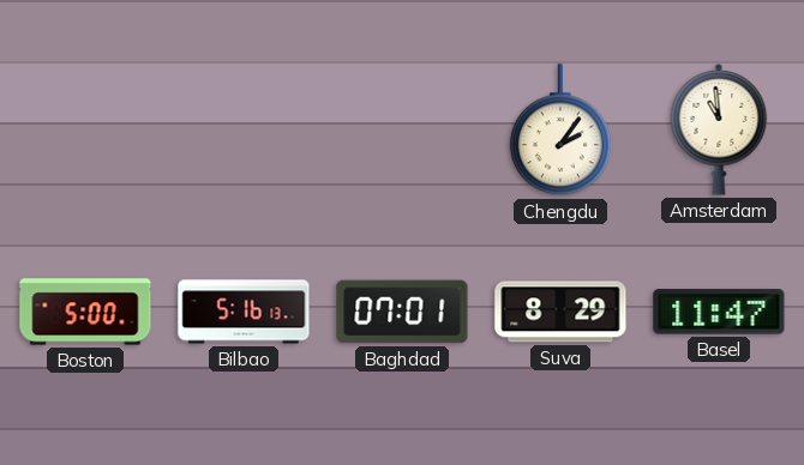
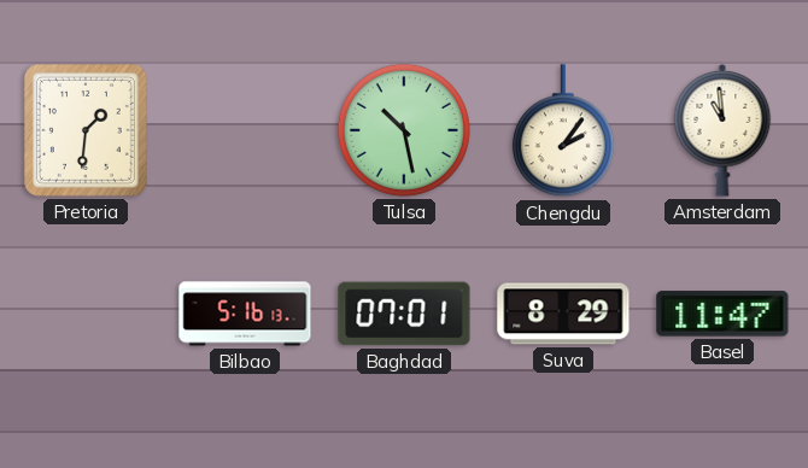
Pretoria: none -> 1:31
Tulsa: none -> 10:28
Boston: 5:00 -> none
